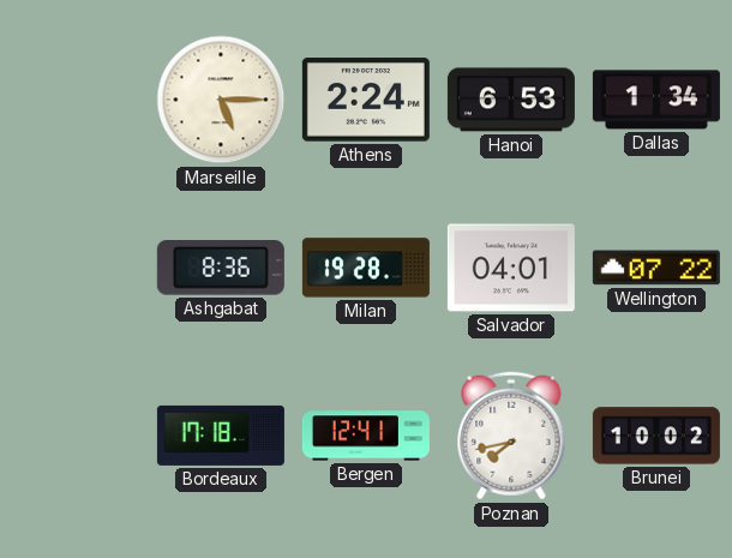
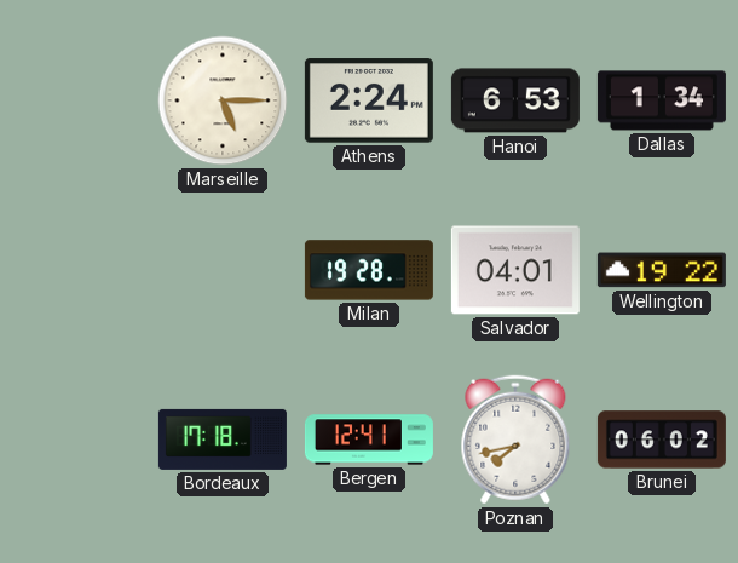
Ashgabat: 8:36 -> none
Wellington: 07:22 -> 19:22
Brunei: 10:02 -> 06:02
